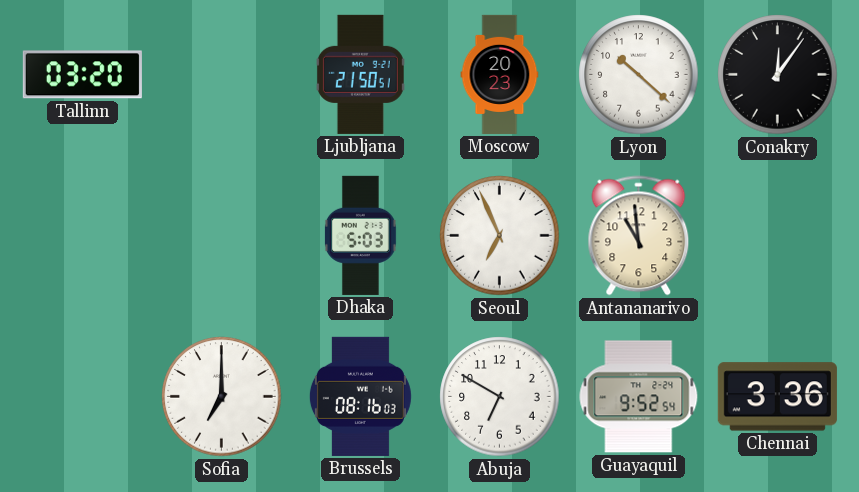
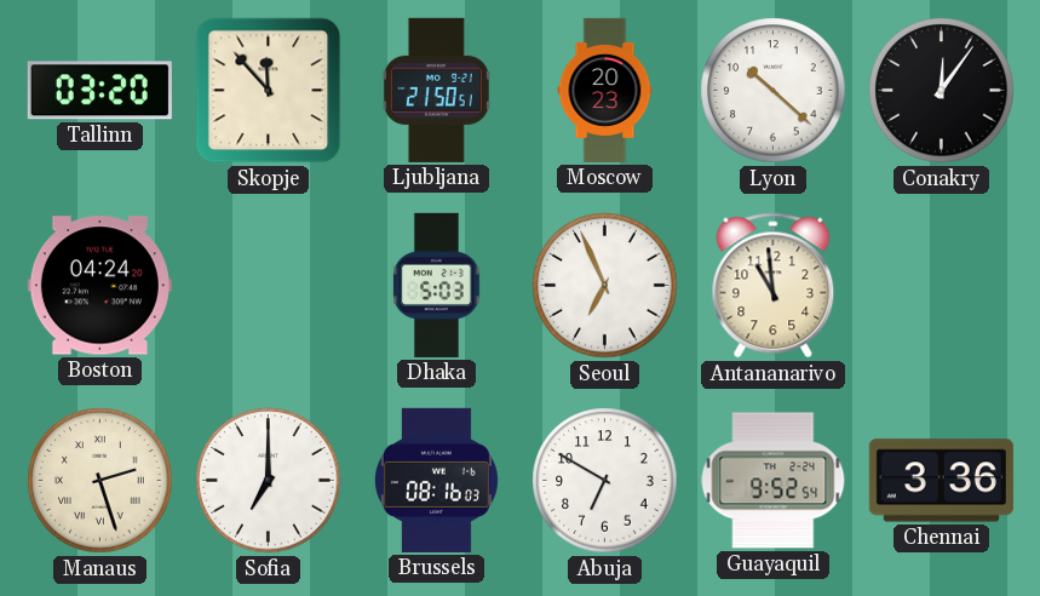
Skopje: none -> 11:53
Boston: none -> 04:24
Manaus: none -> 2:27
